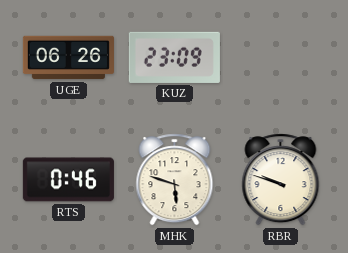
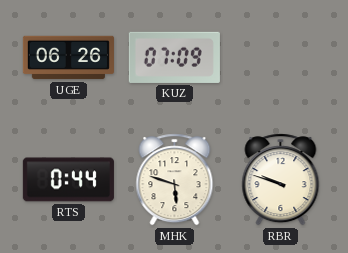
KUZ: 23:09 -> 07:09
RTS: 0:46 -> 0:44
